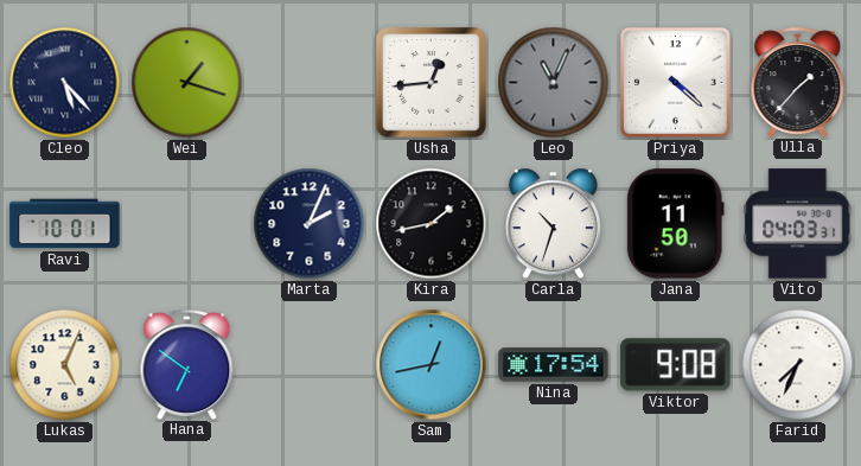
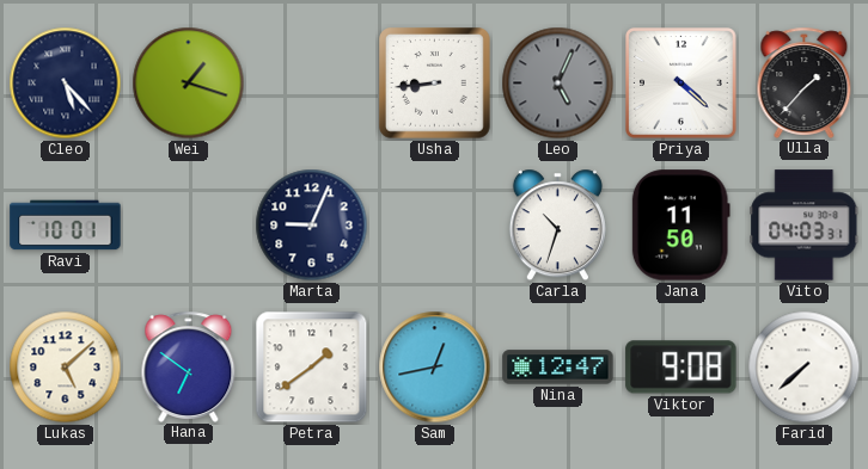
Usha: 12:44 -> 8:44
Leo: 11:04 -> 5:04
Marta: 2:04 -> 9:04
Kira: 1:43 -> none
Lukas: 5:04 -> 5:08
Petra: none -> 1:39
Nina: 17:54 -> 12:47
Farid: 7:34 -> 7:38
